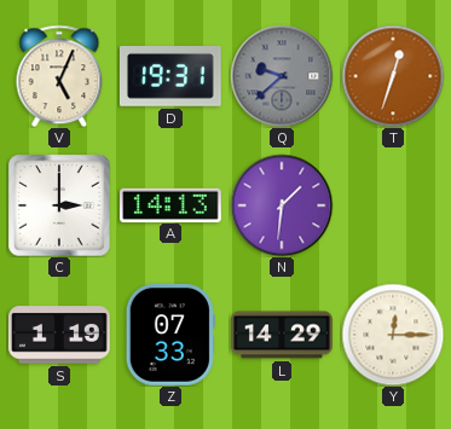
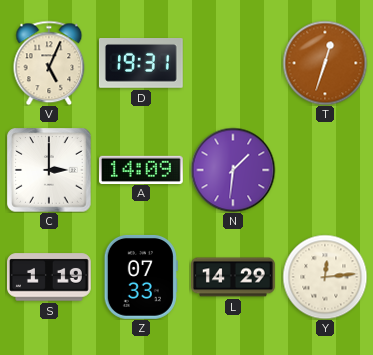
Q: 9:38 -> none
A: 14:13 -> 14:09
Y: 12:15 -> 12:14
